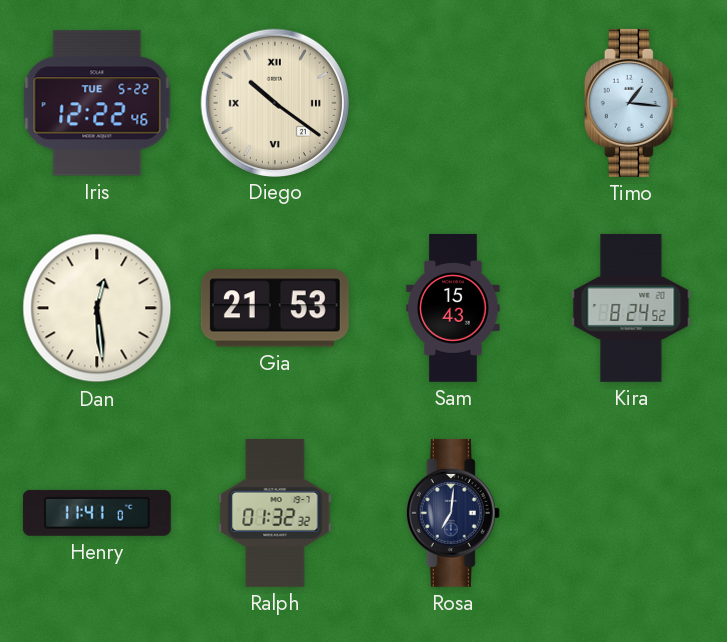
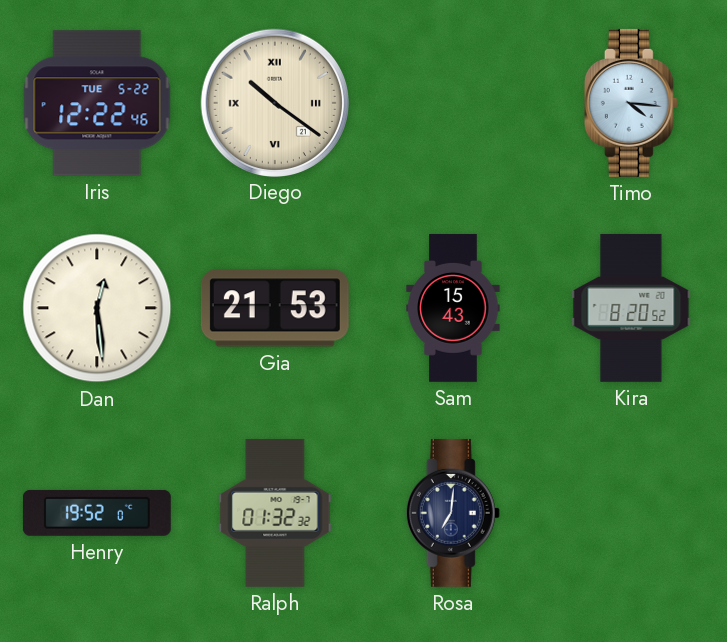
Timo: 1:16 -> 4:16
Kira: 8:24 -> 8:20
Henry: 11:41 -> 19:52
